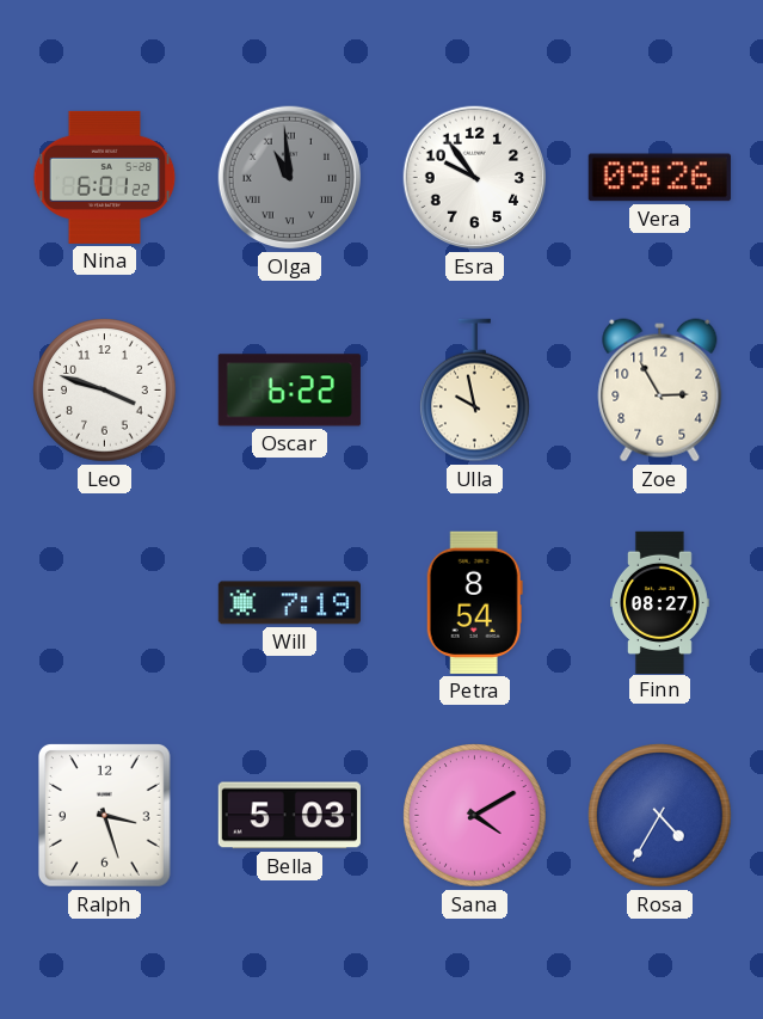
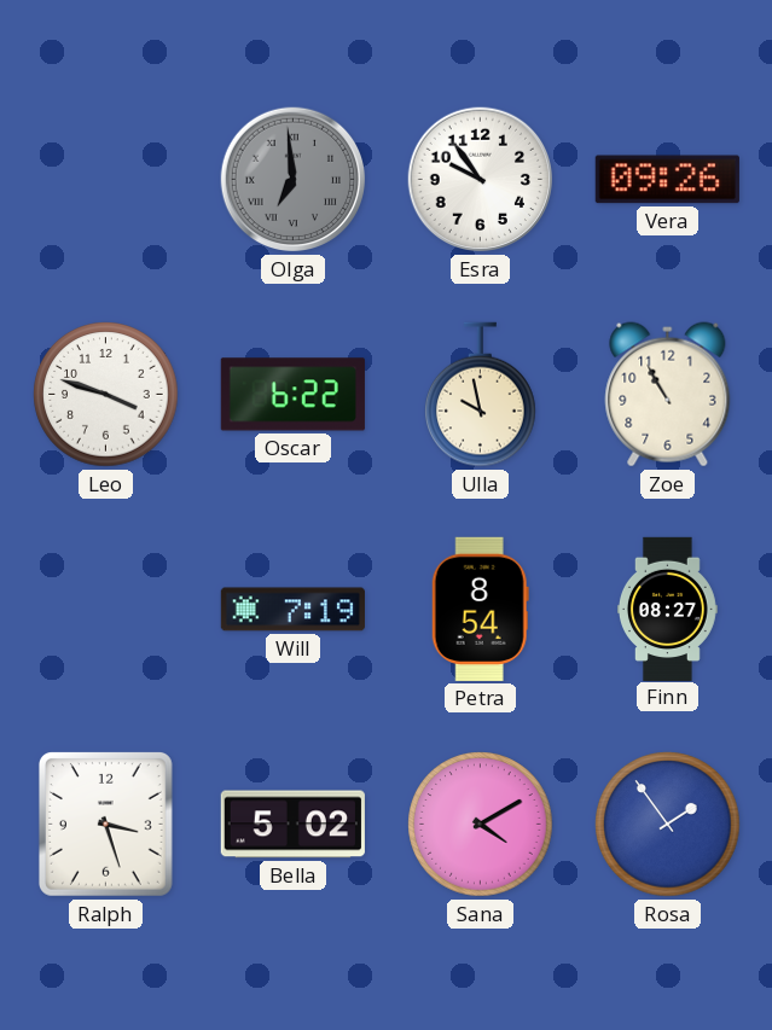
Nina: 6:01 -> none
Olga: 10:59 -> 6:59
Zoe: 2:55 -> 10:55
Bella: 5:03 -> 5:02
Rosa: 4:35 -> 1:54
